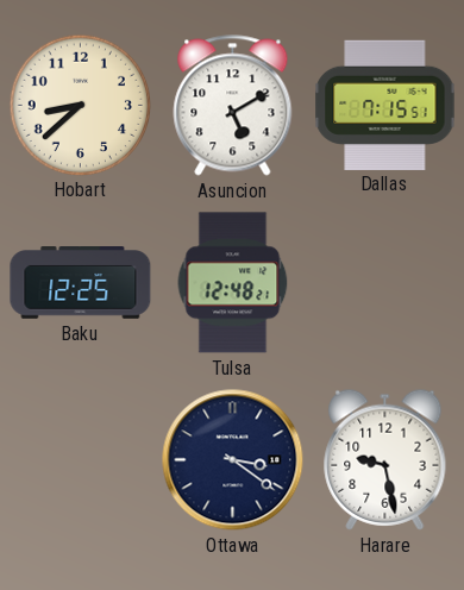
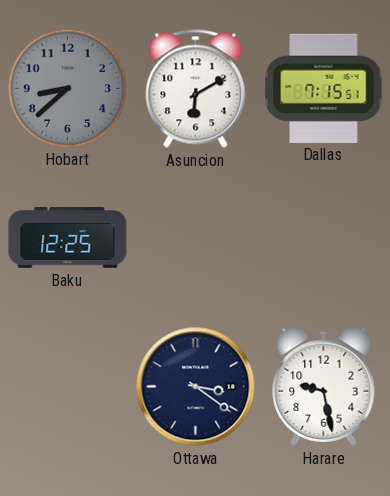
Hobart dial: cream -> grey
Asuncion: 5:10 -> 6:10
Tulsa: 12:48 -> none
